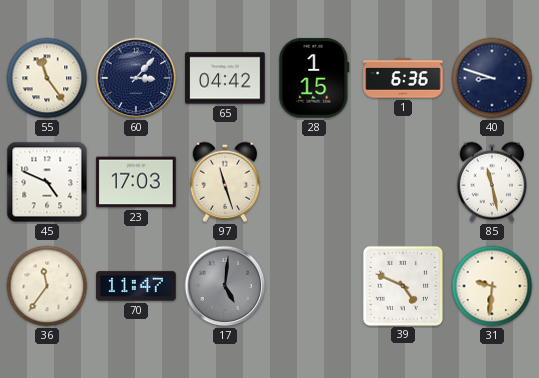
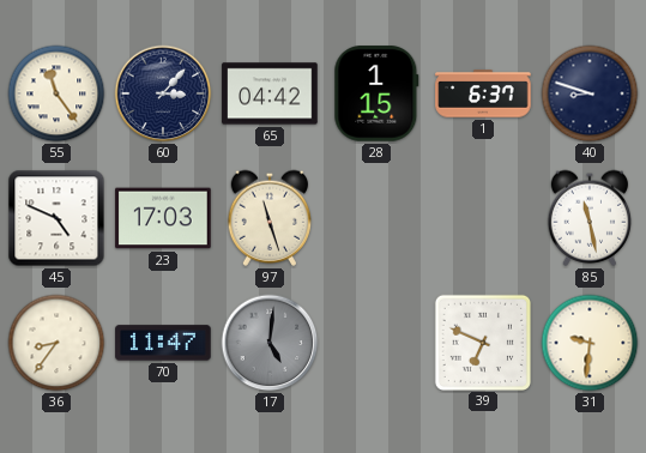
1: 6:36 -> 6:37
36: 11:36 -> 8:36
39: 4:49 -> 6:49
